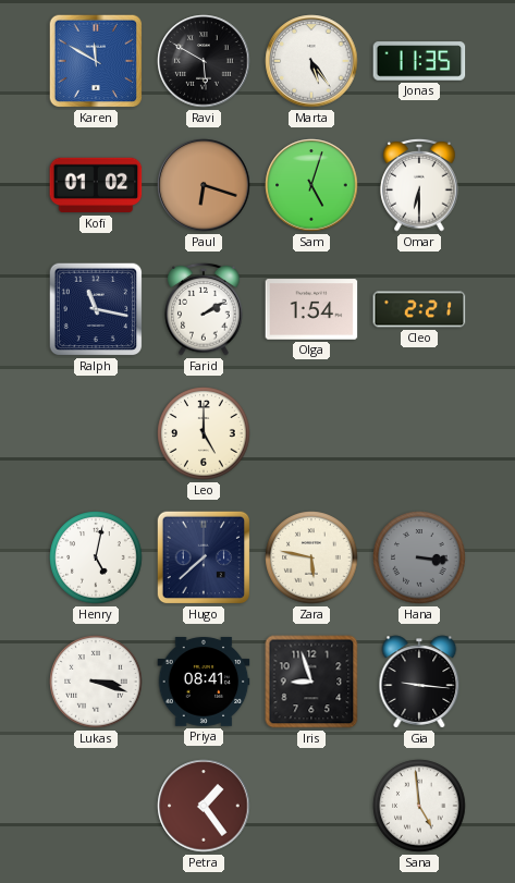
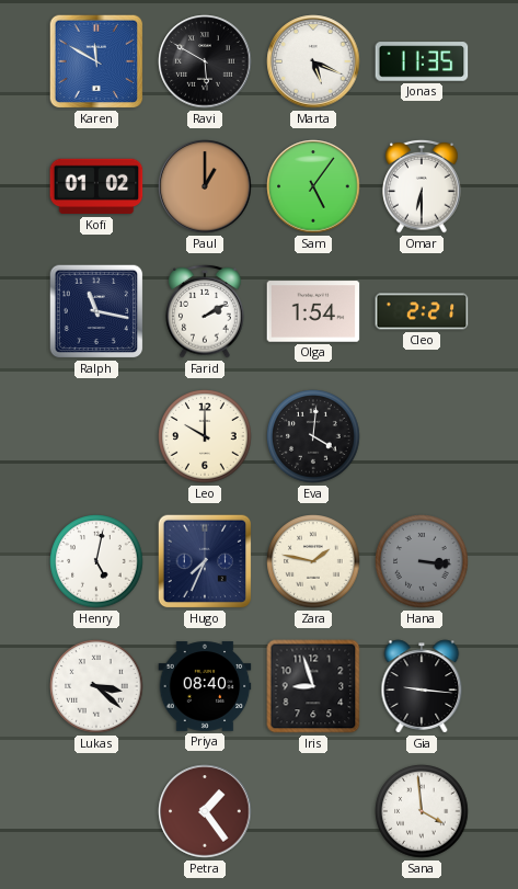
Marta: 5:24 -> 5:19
Paul: 6:18 -> 1:00
Sam: 5:03 -> 5:06
Leo: 5:00 -> 10:00
Eva: none -> 4:01
Hugo: 7:38 -> 7:34
Zara: 5:47 -> 1:47
Lukas: 3:18 -> 3:22
Priya: 08:41 -> 08:40
Sana: 4:59 -> 3:59
